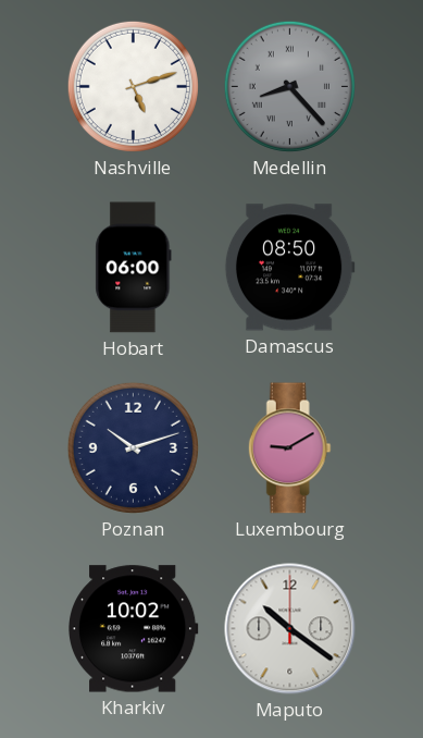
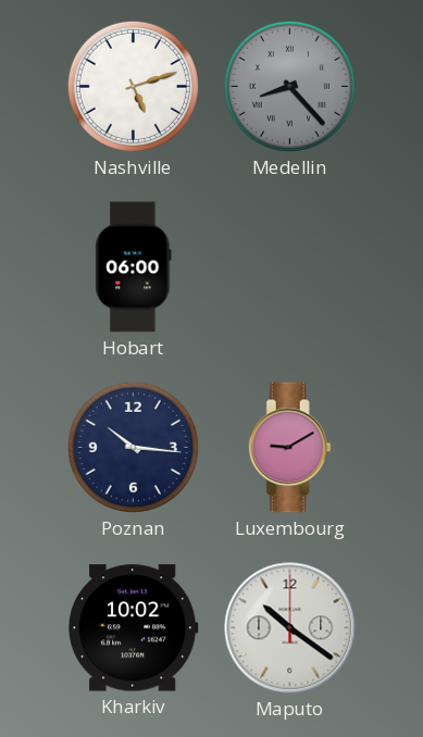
Damascus: 08:50 -> none
Poznan: 10:12 -> 10:16
